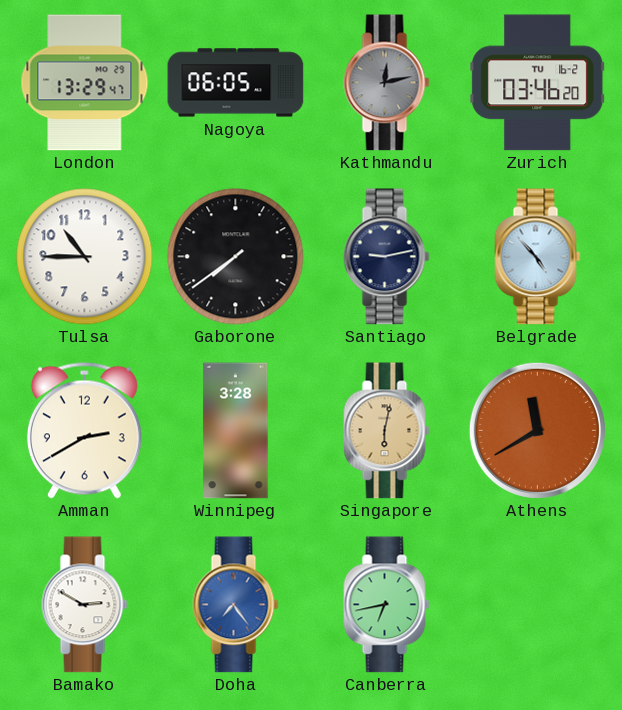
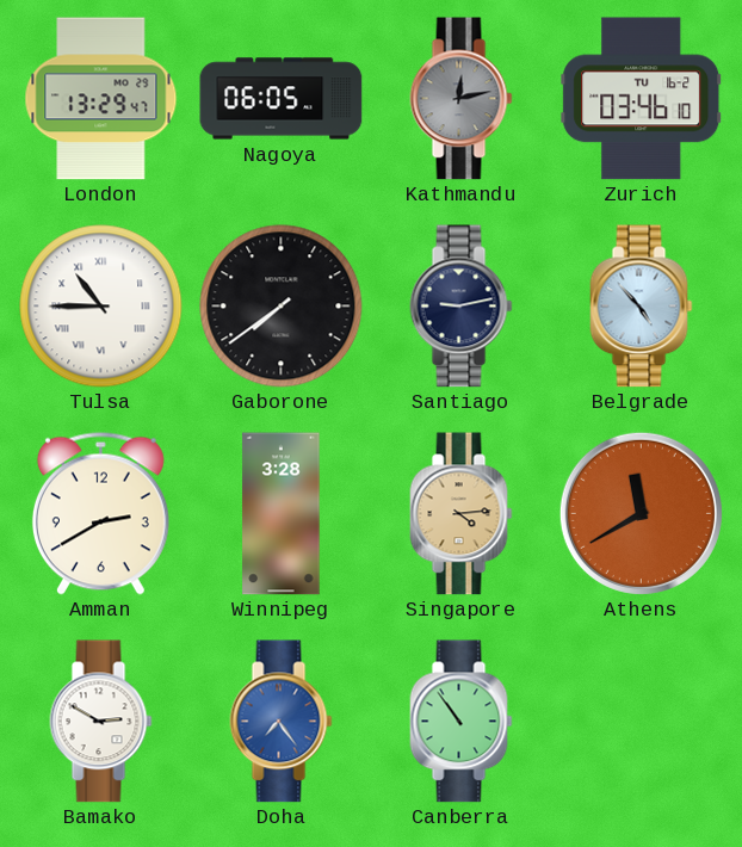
Zurich: 03:46:20 -> 03:46:10
Tulsa numerals: Arabic -> Roman
Singapore: 6:02 -> 4:14
Canberra: 6:43 -> 10:54
